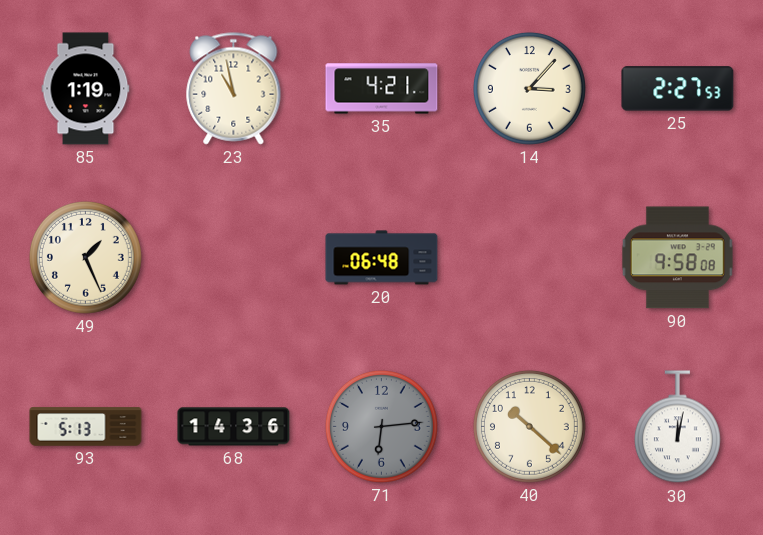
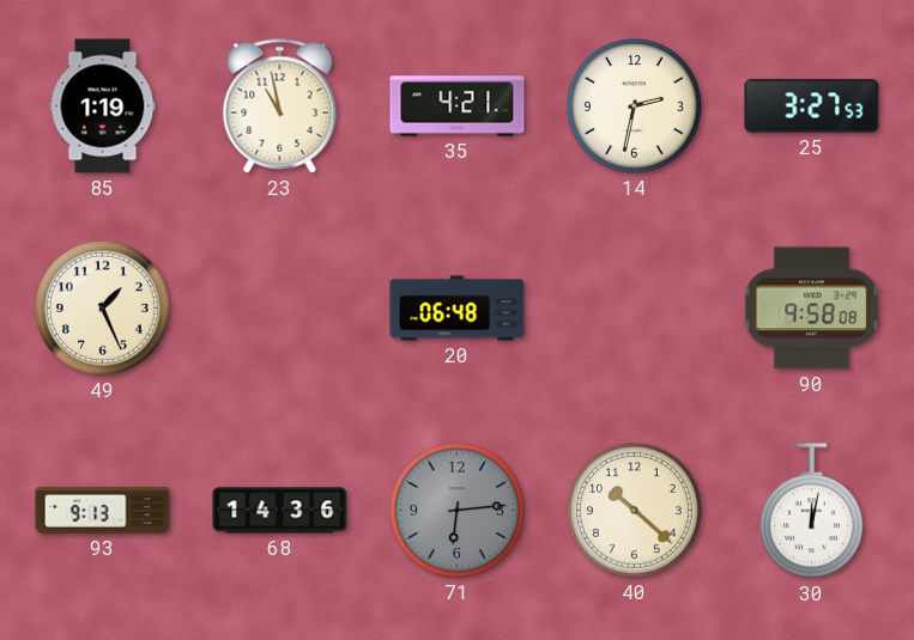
14: 3:07 -> 2:32
25: 2:27 -> 3:27
93: 5:13 -> 9:13
